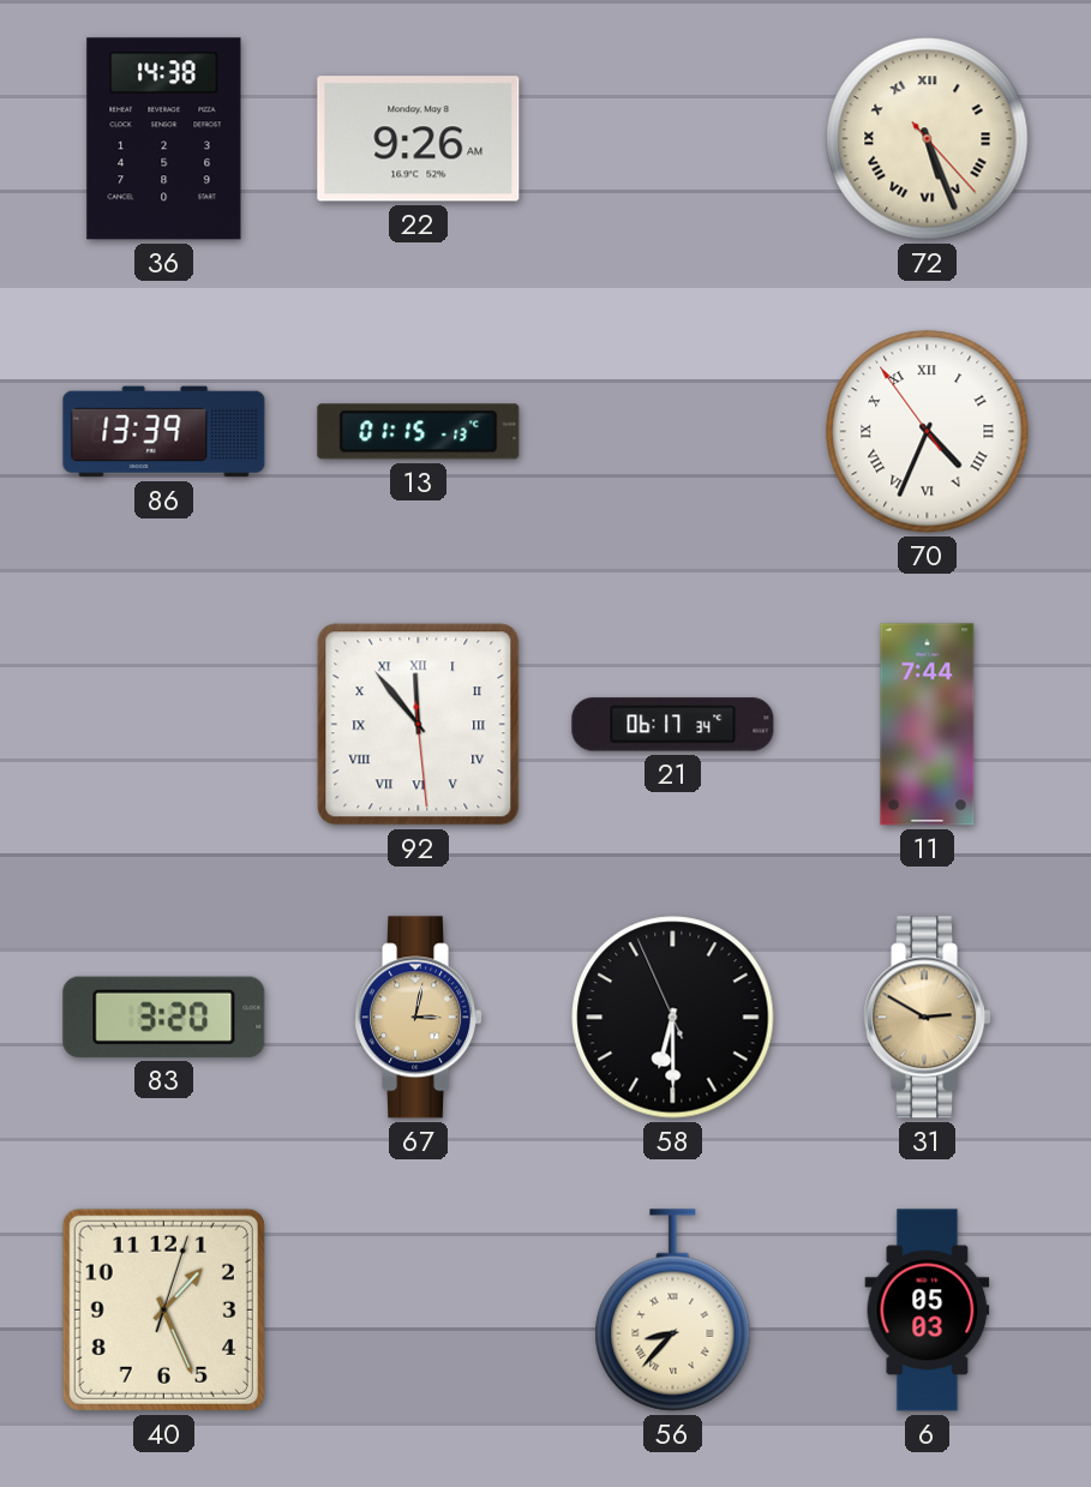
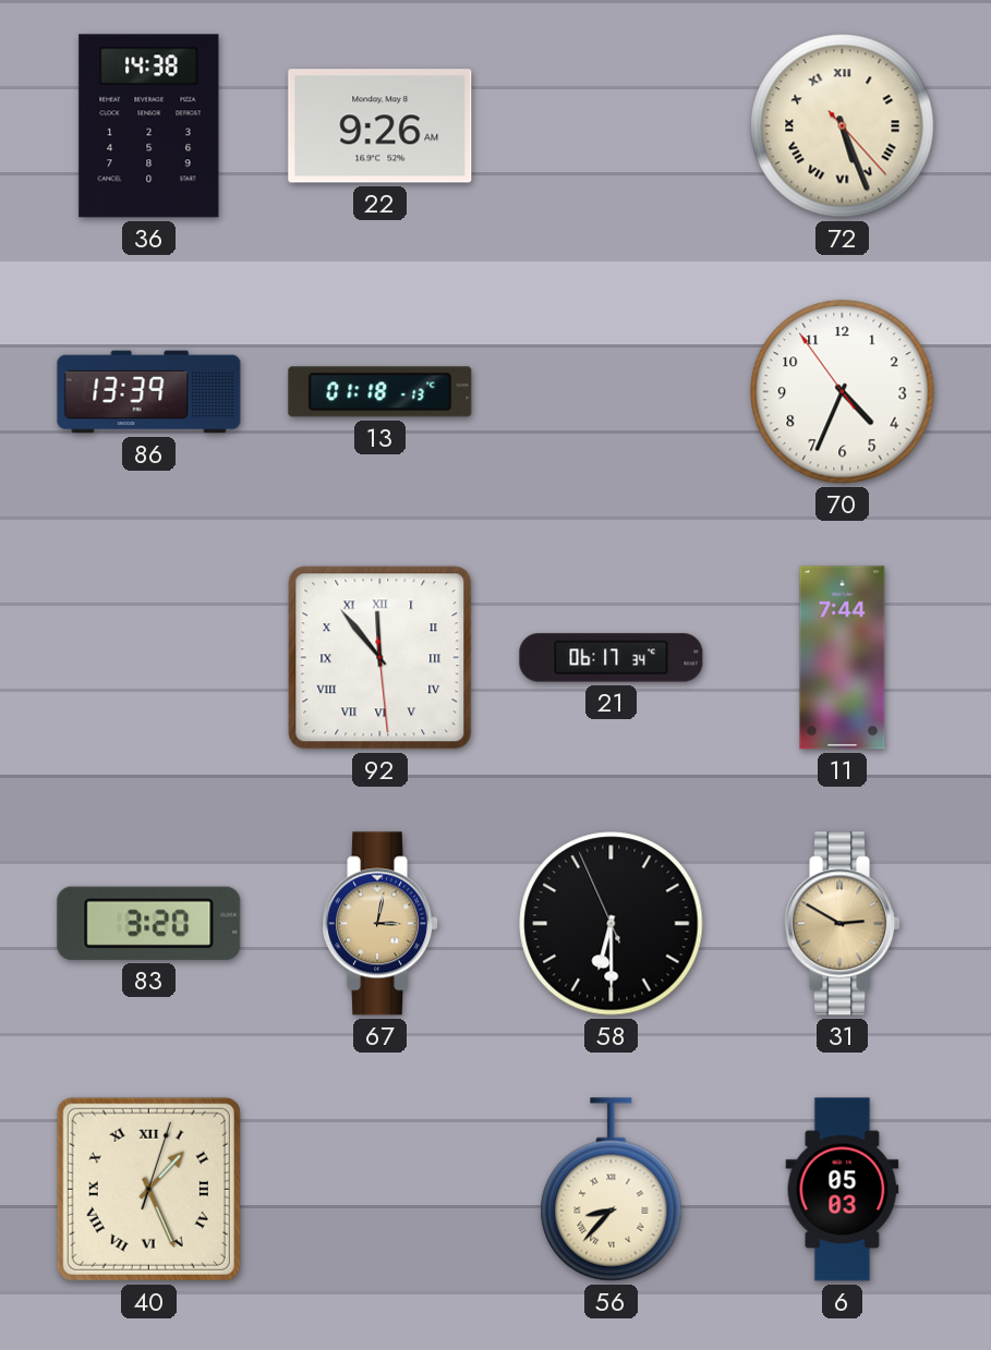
13: 01:15 -> 01:18
70 numerals: Roman -> Arabic
40 numerals: Arabic -> Roman
